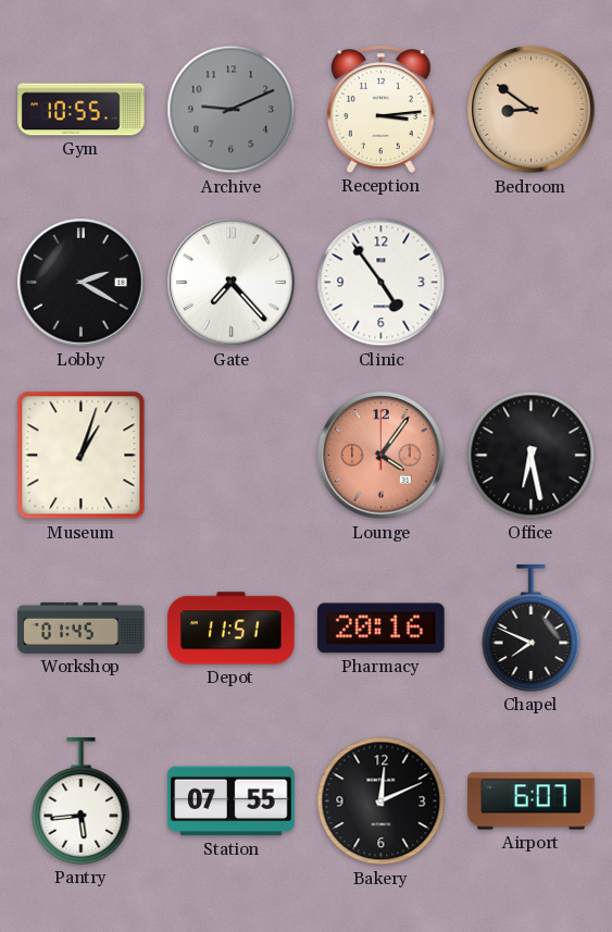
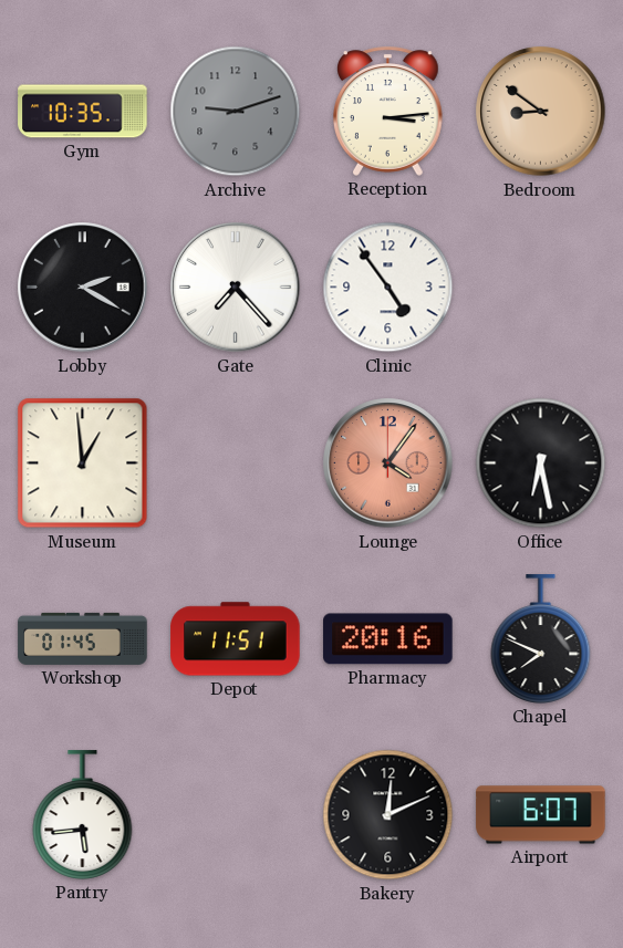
Gym: 10:55 -> 10:35
Archive: 9:11 -> 9:12
Museum: 1:03 -> 12:59
Station: 07:55 -> none
